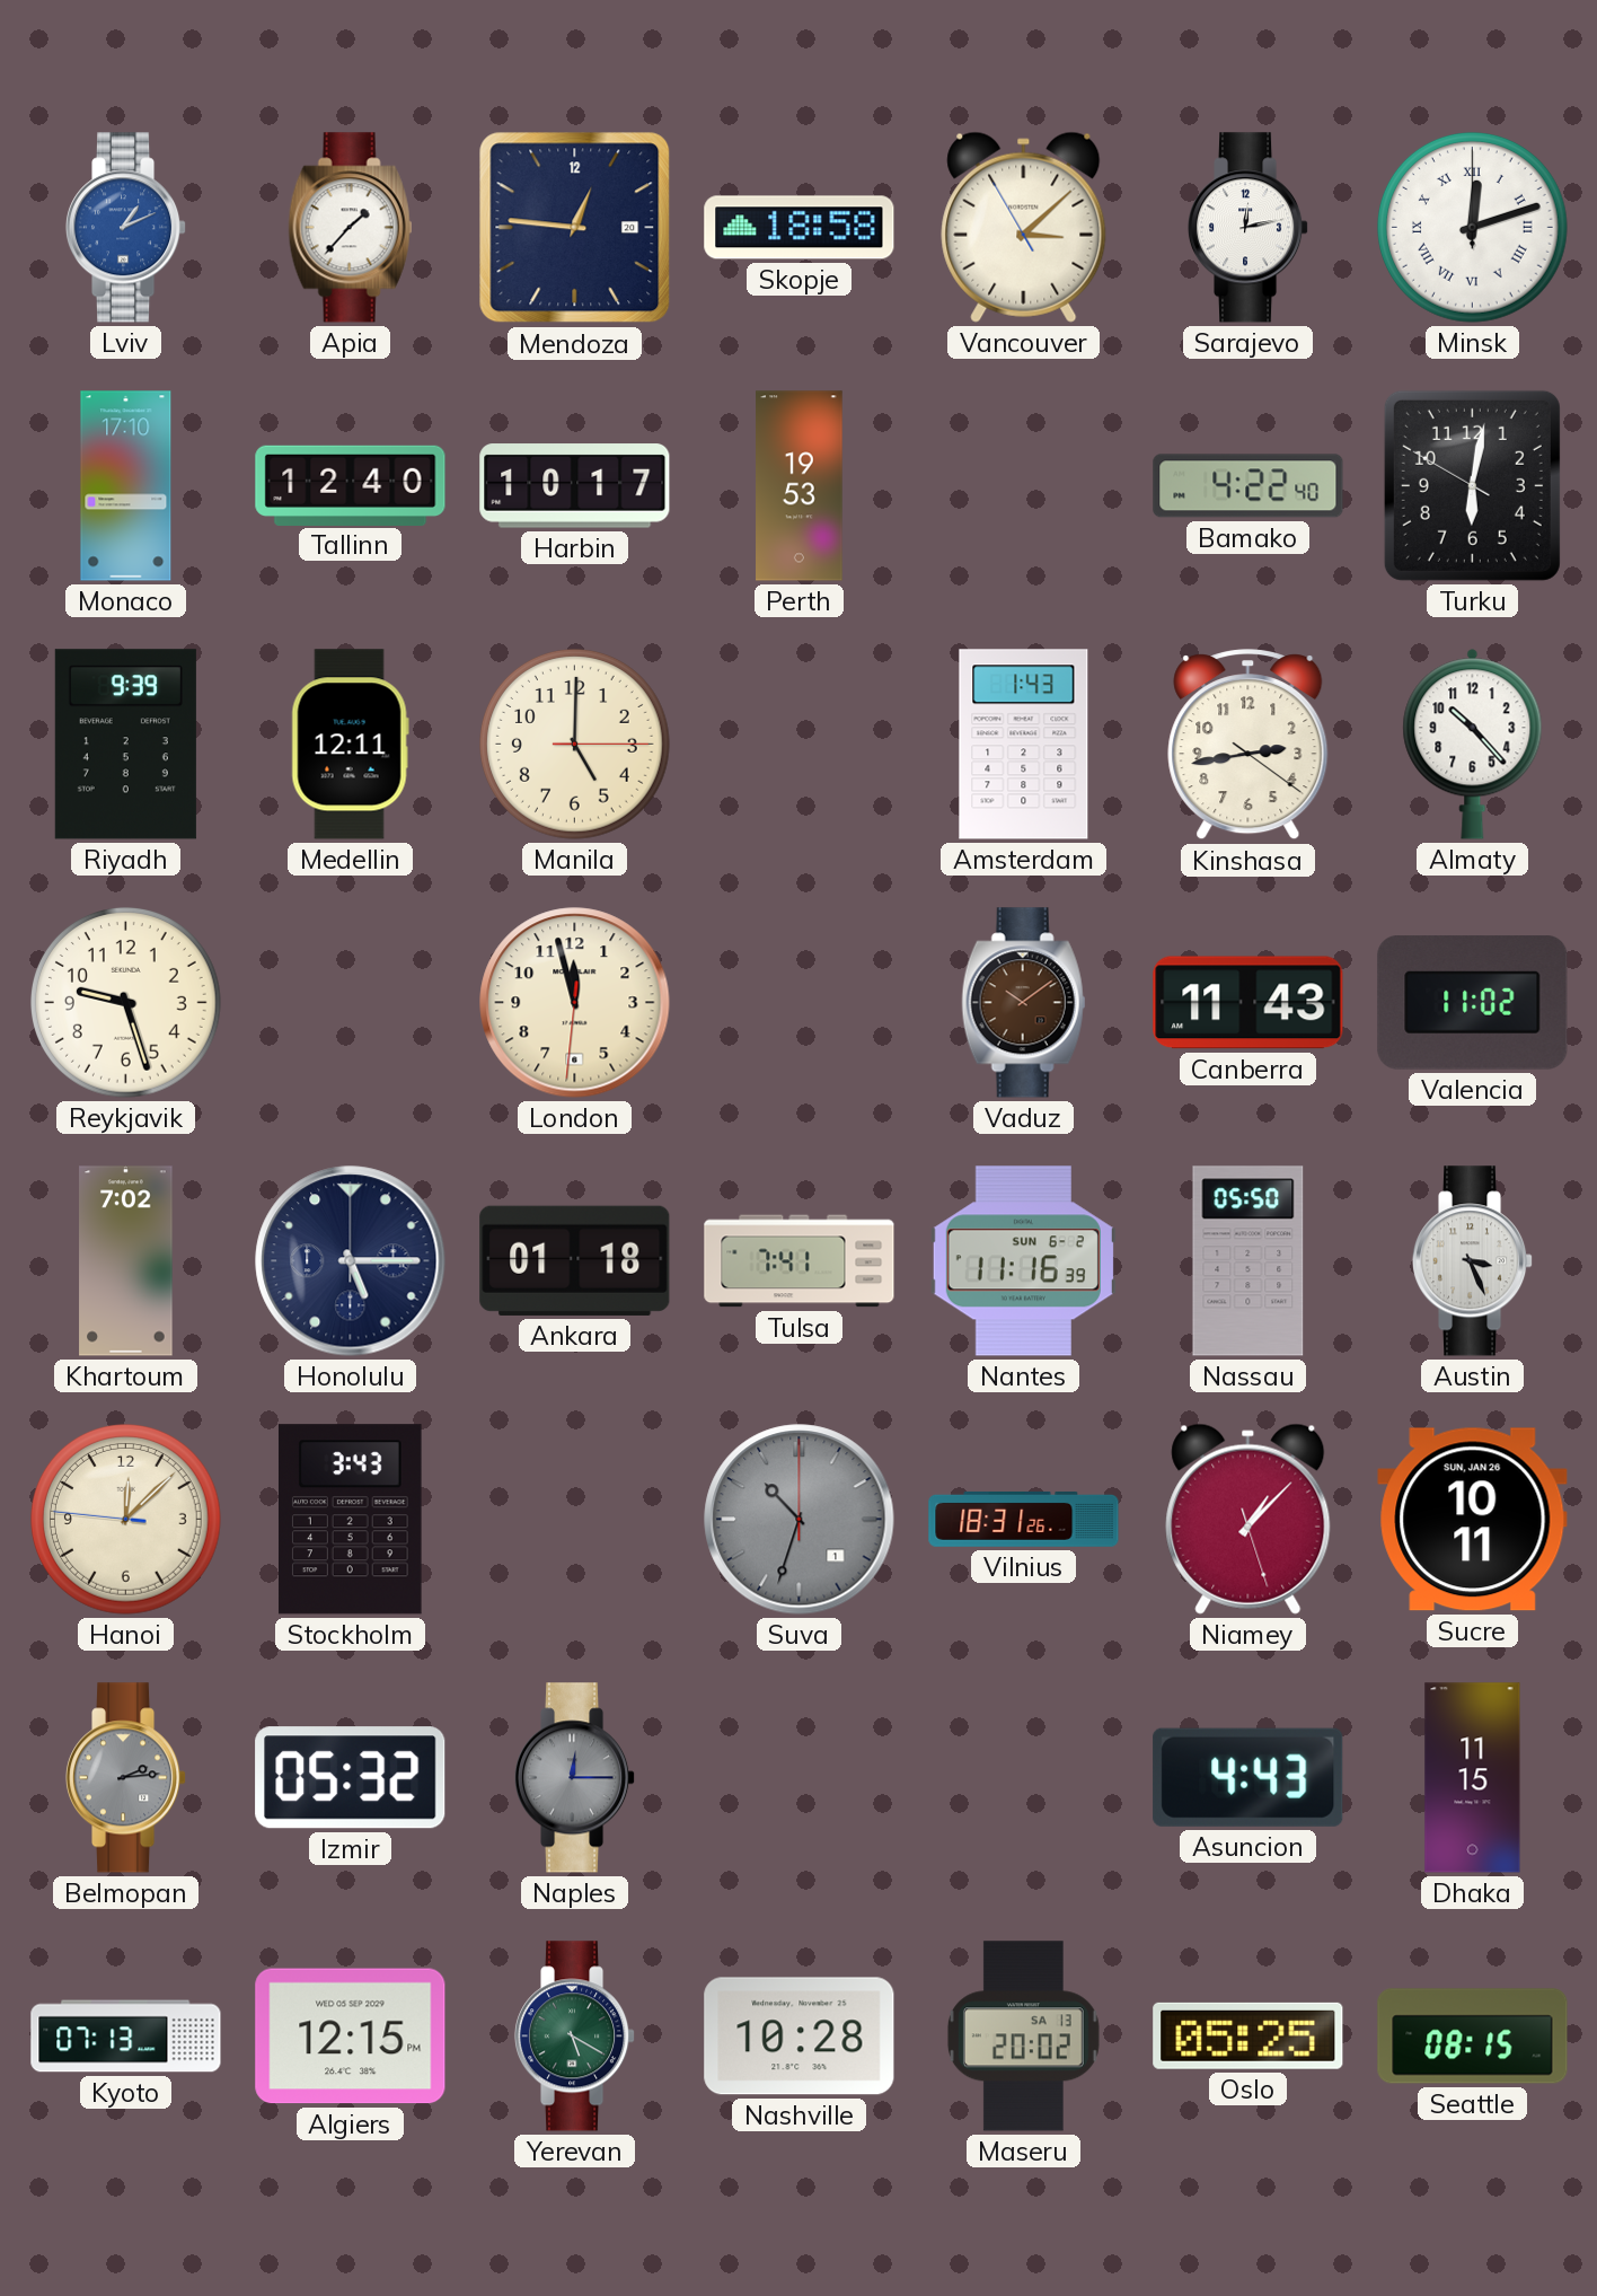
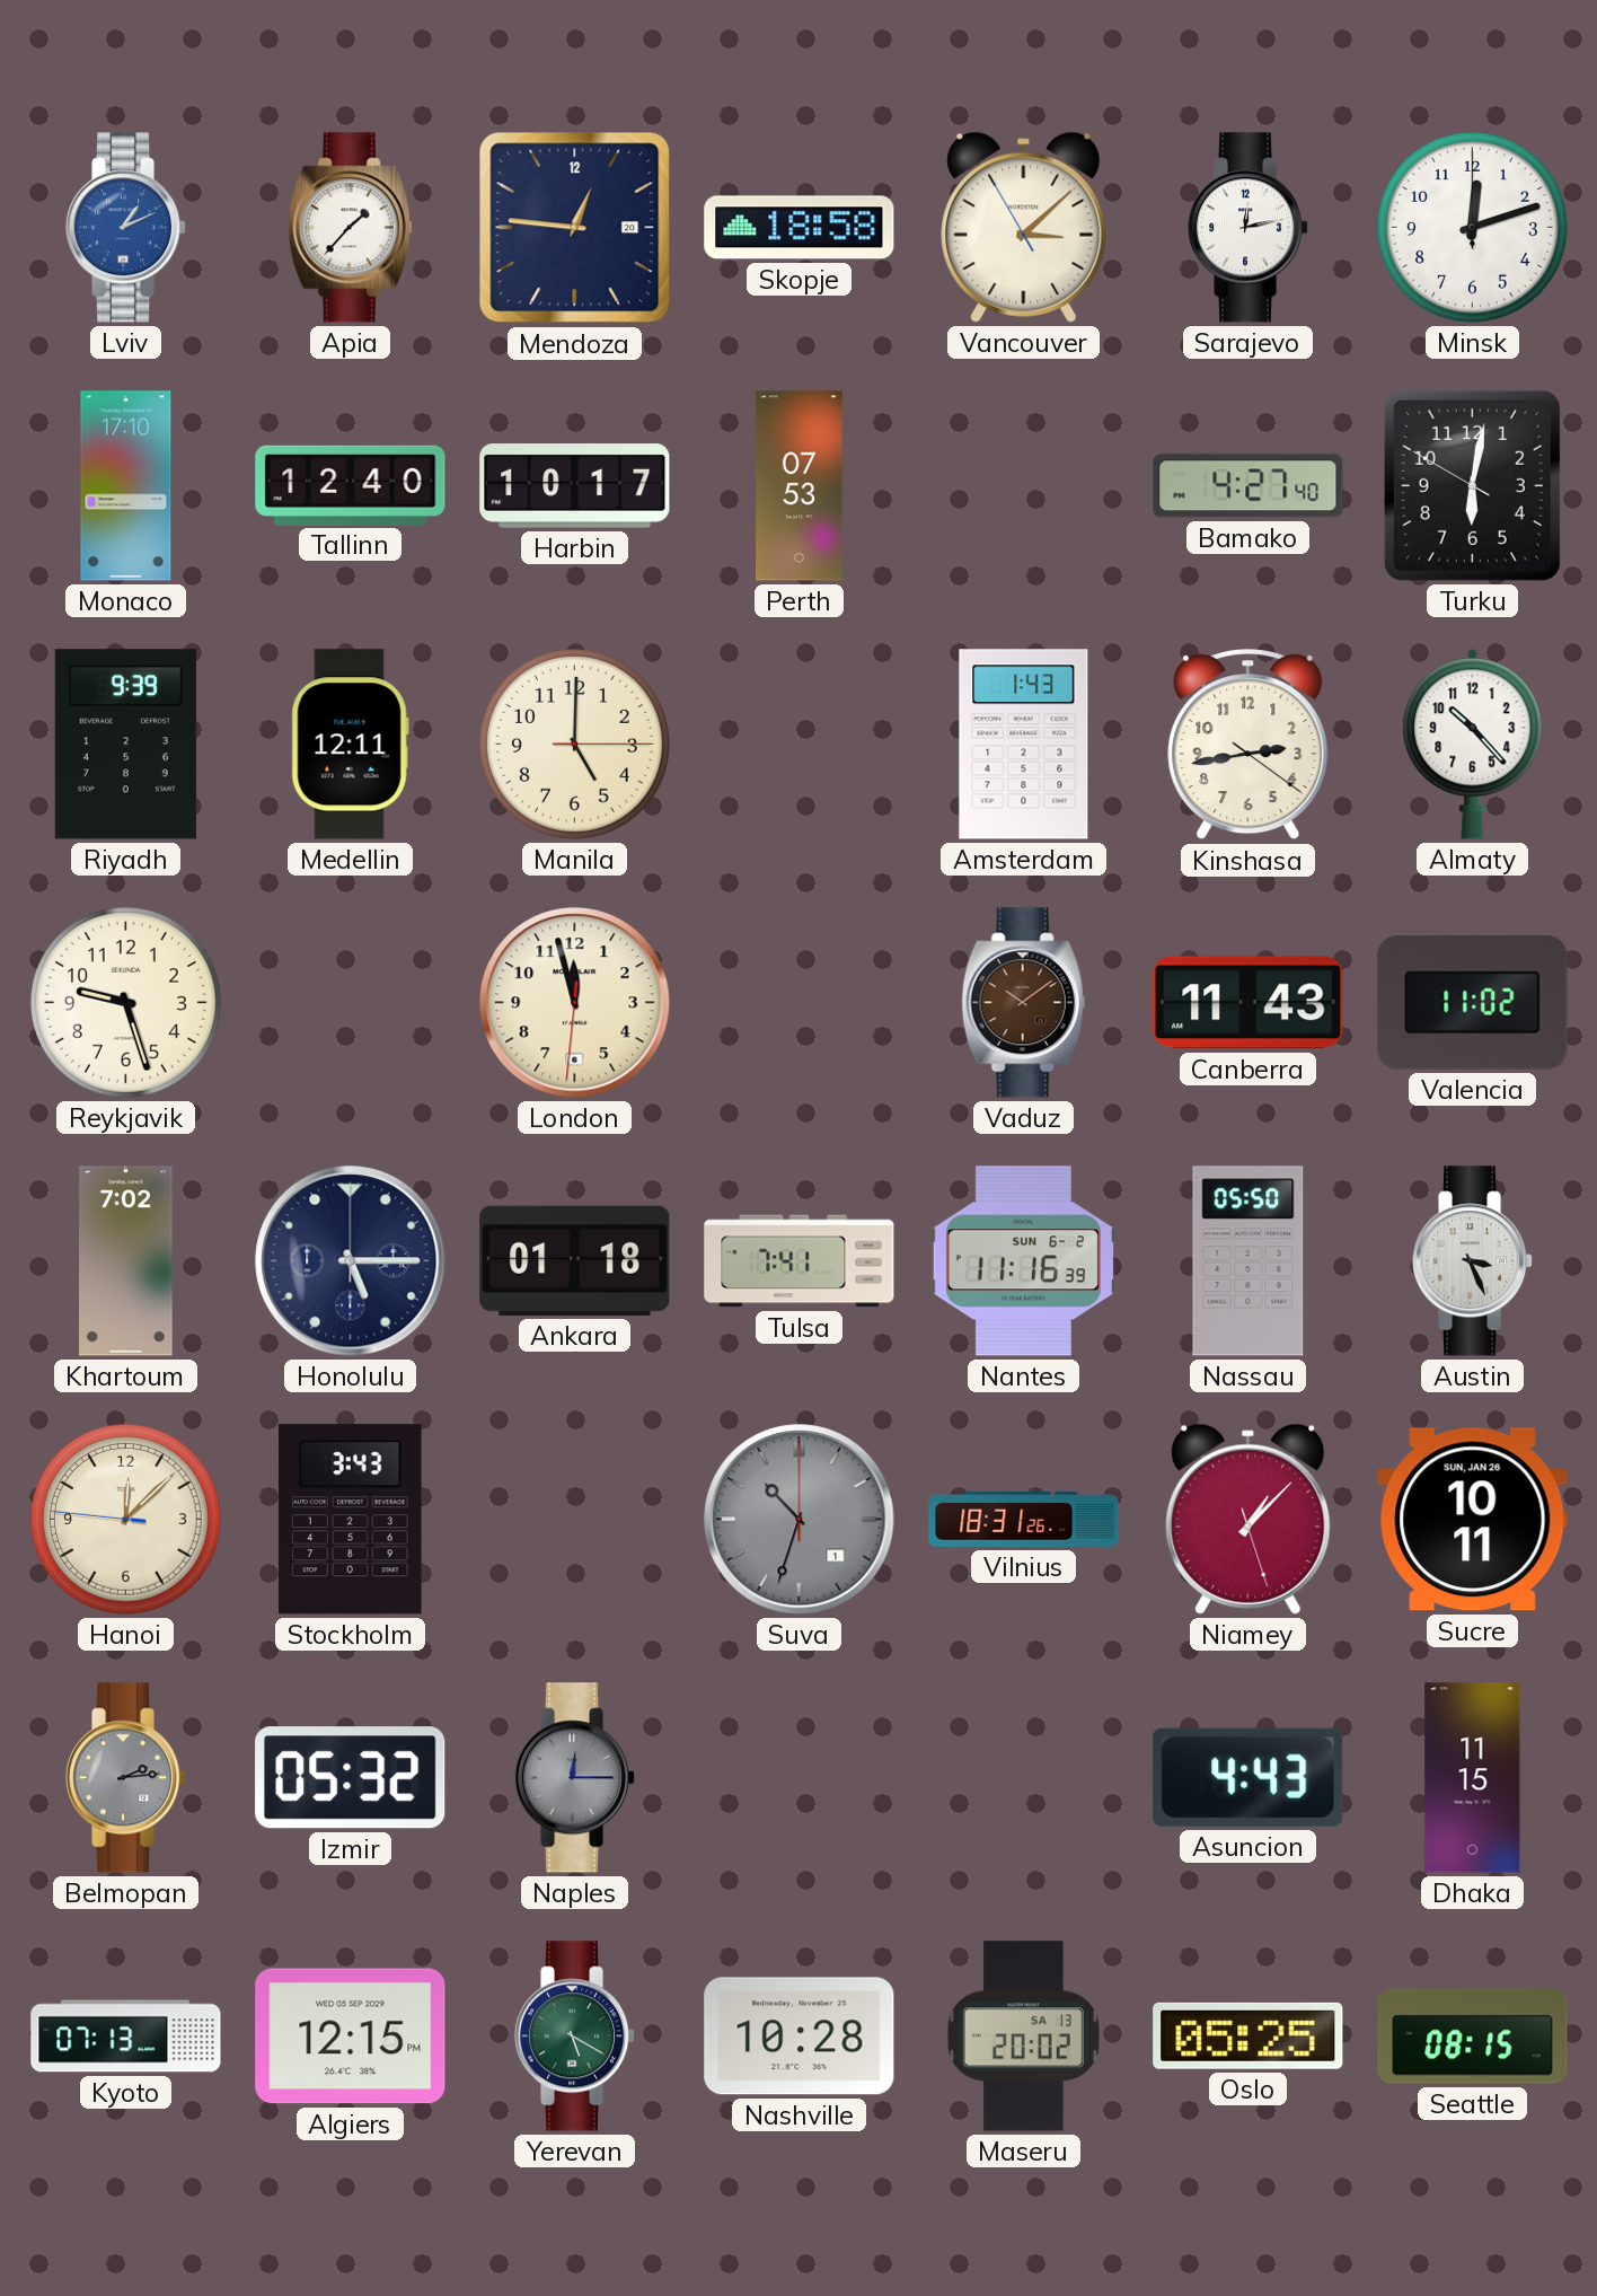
Minsk numerals: Roman -> Arabic
Perth: 19:53 -> 07:53
Bamako: 4:22 -> 4:27
